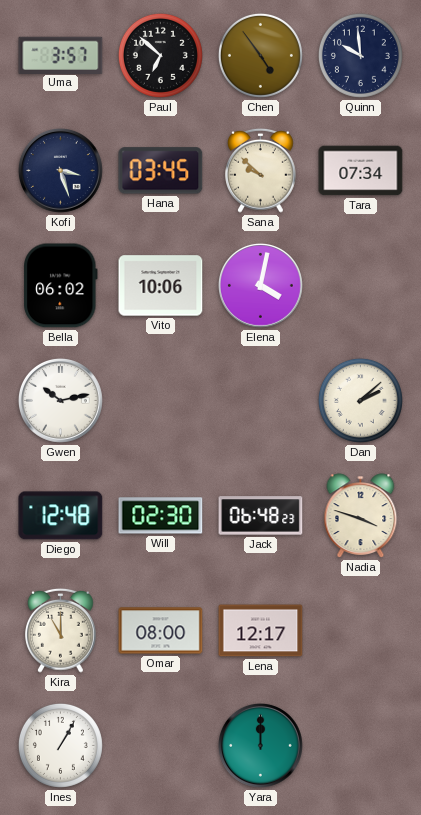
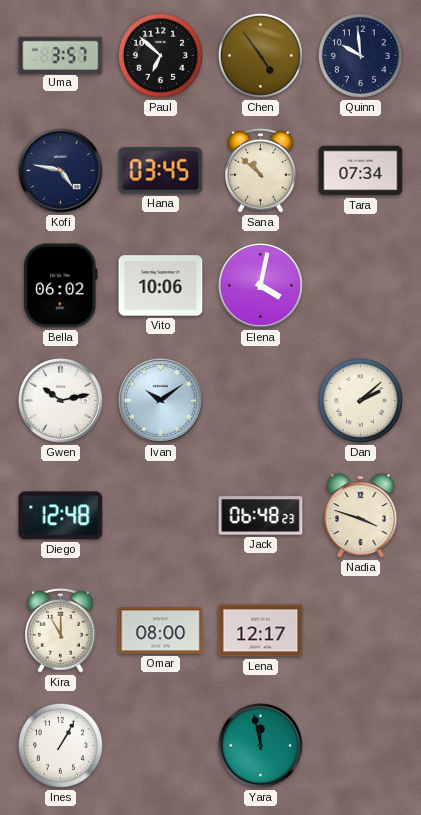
Kofi: 3:27 -> 4:47
Sana: 9:52 -> 10:52
Ivan: none -> 10:09
Will: 02:30 -> none
Yara: 12:00 -> 11:58
